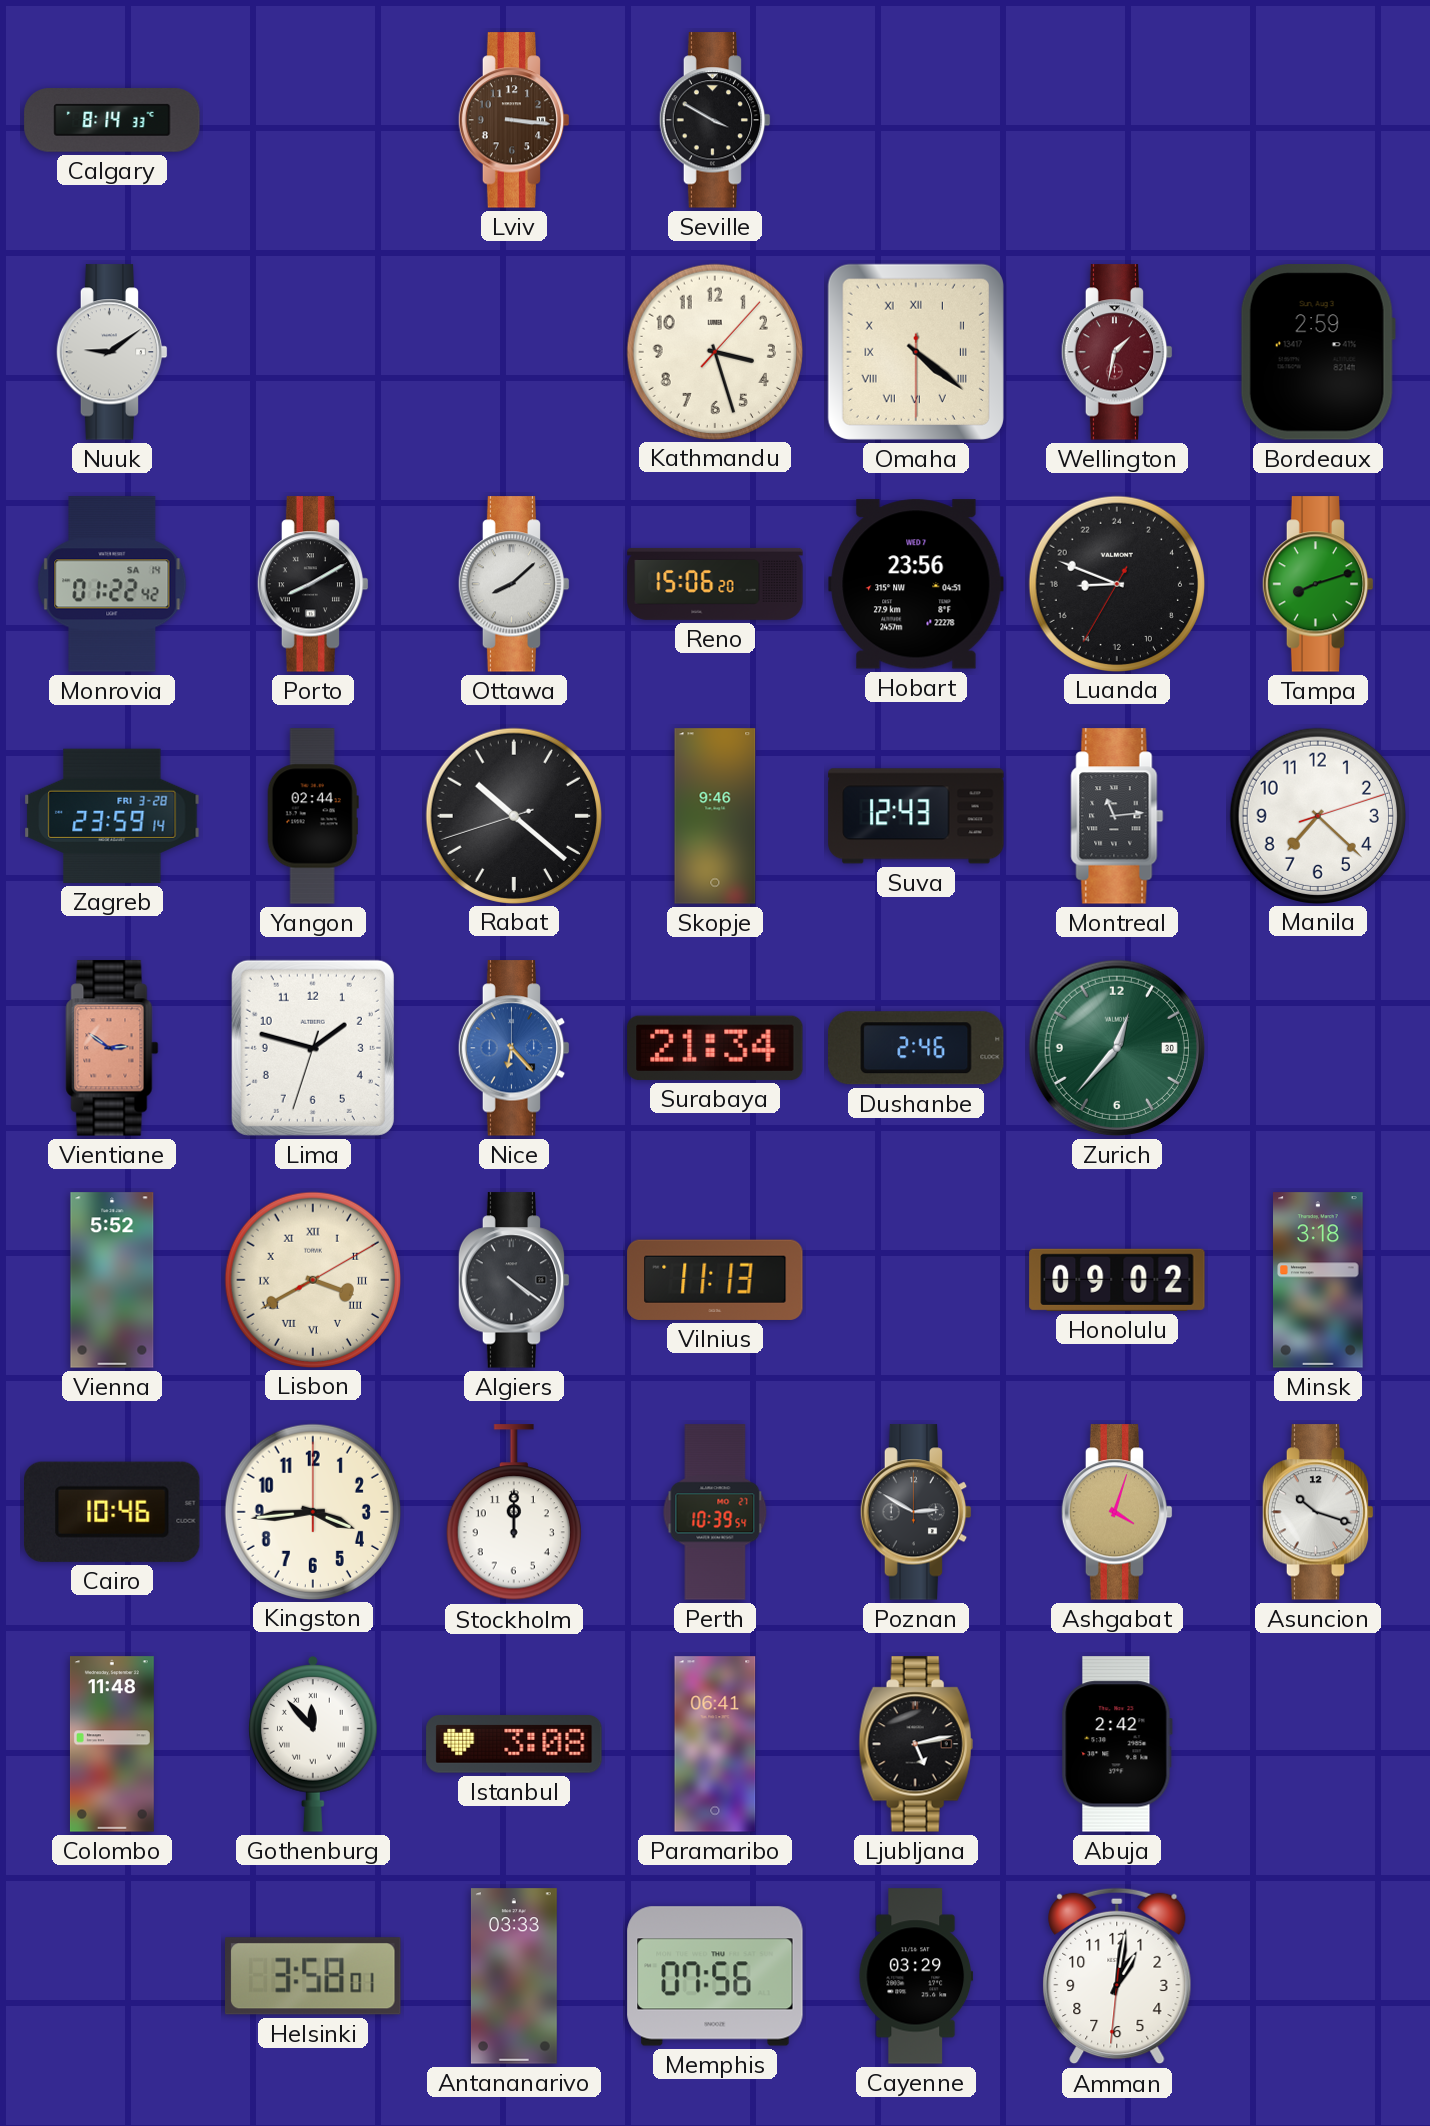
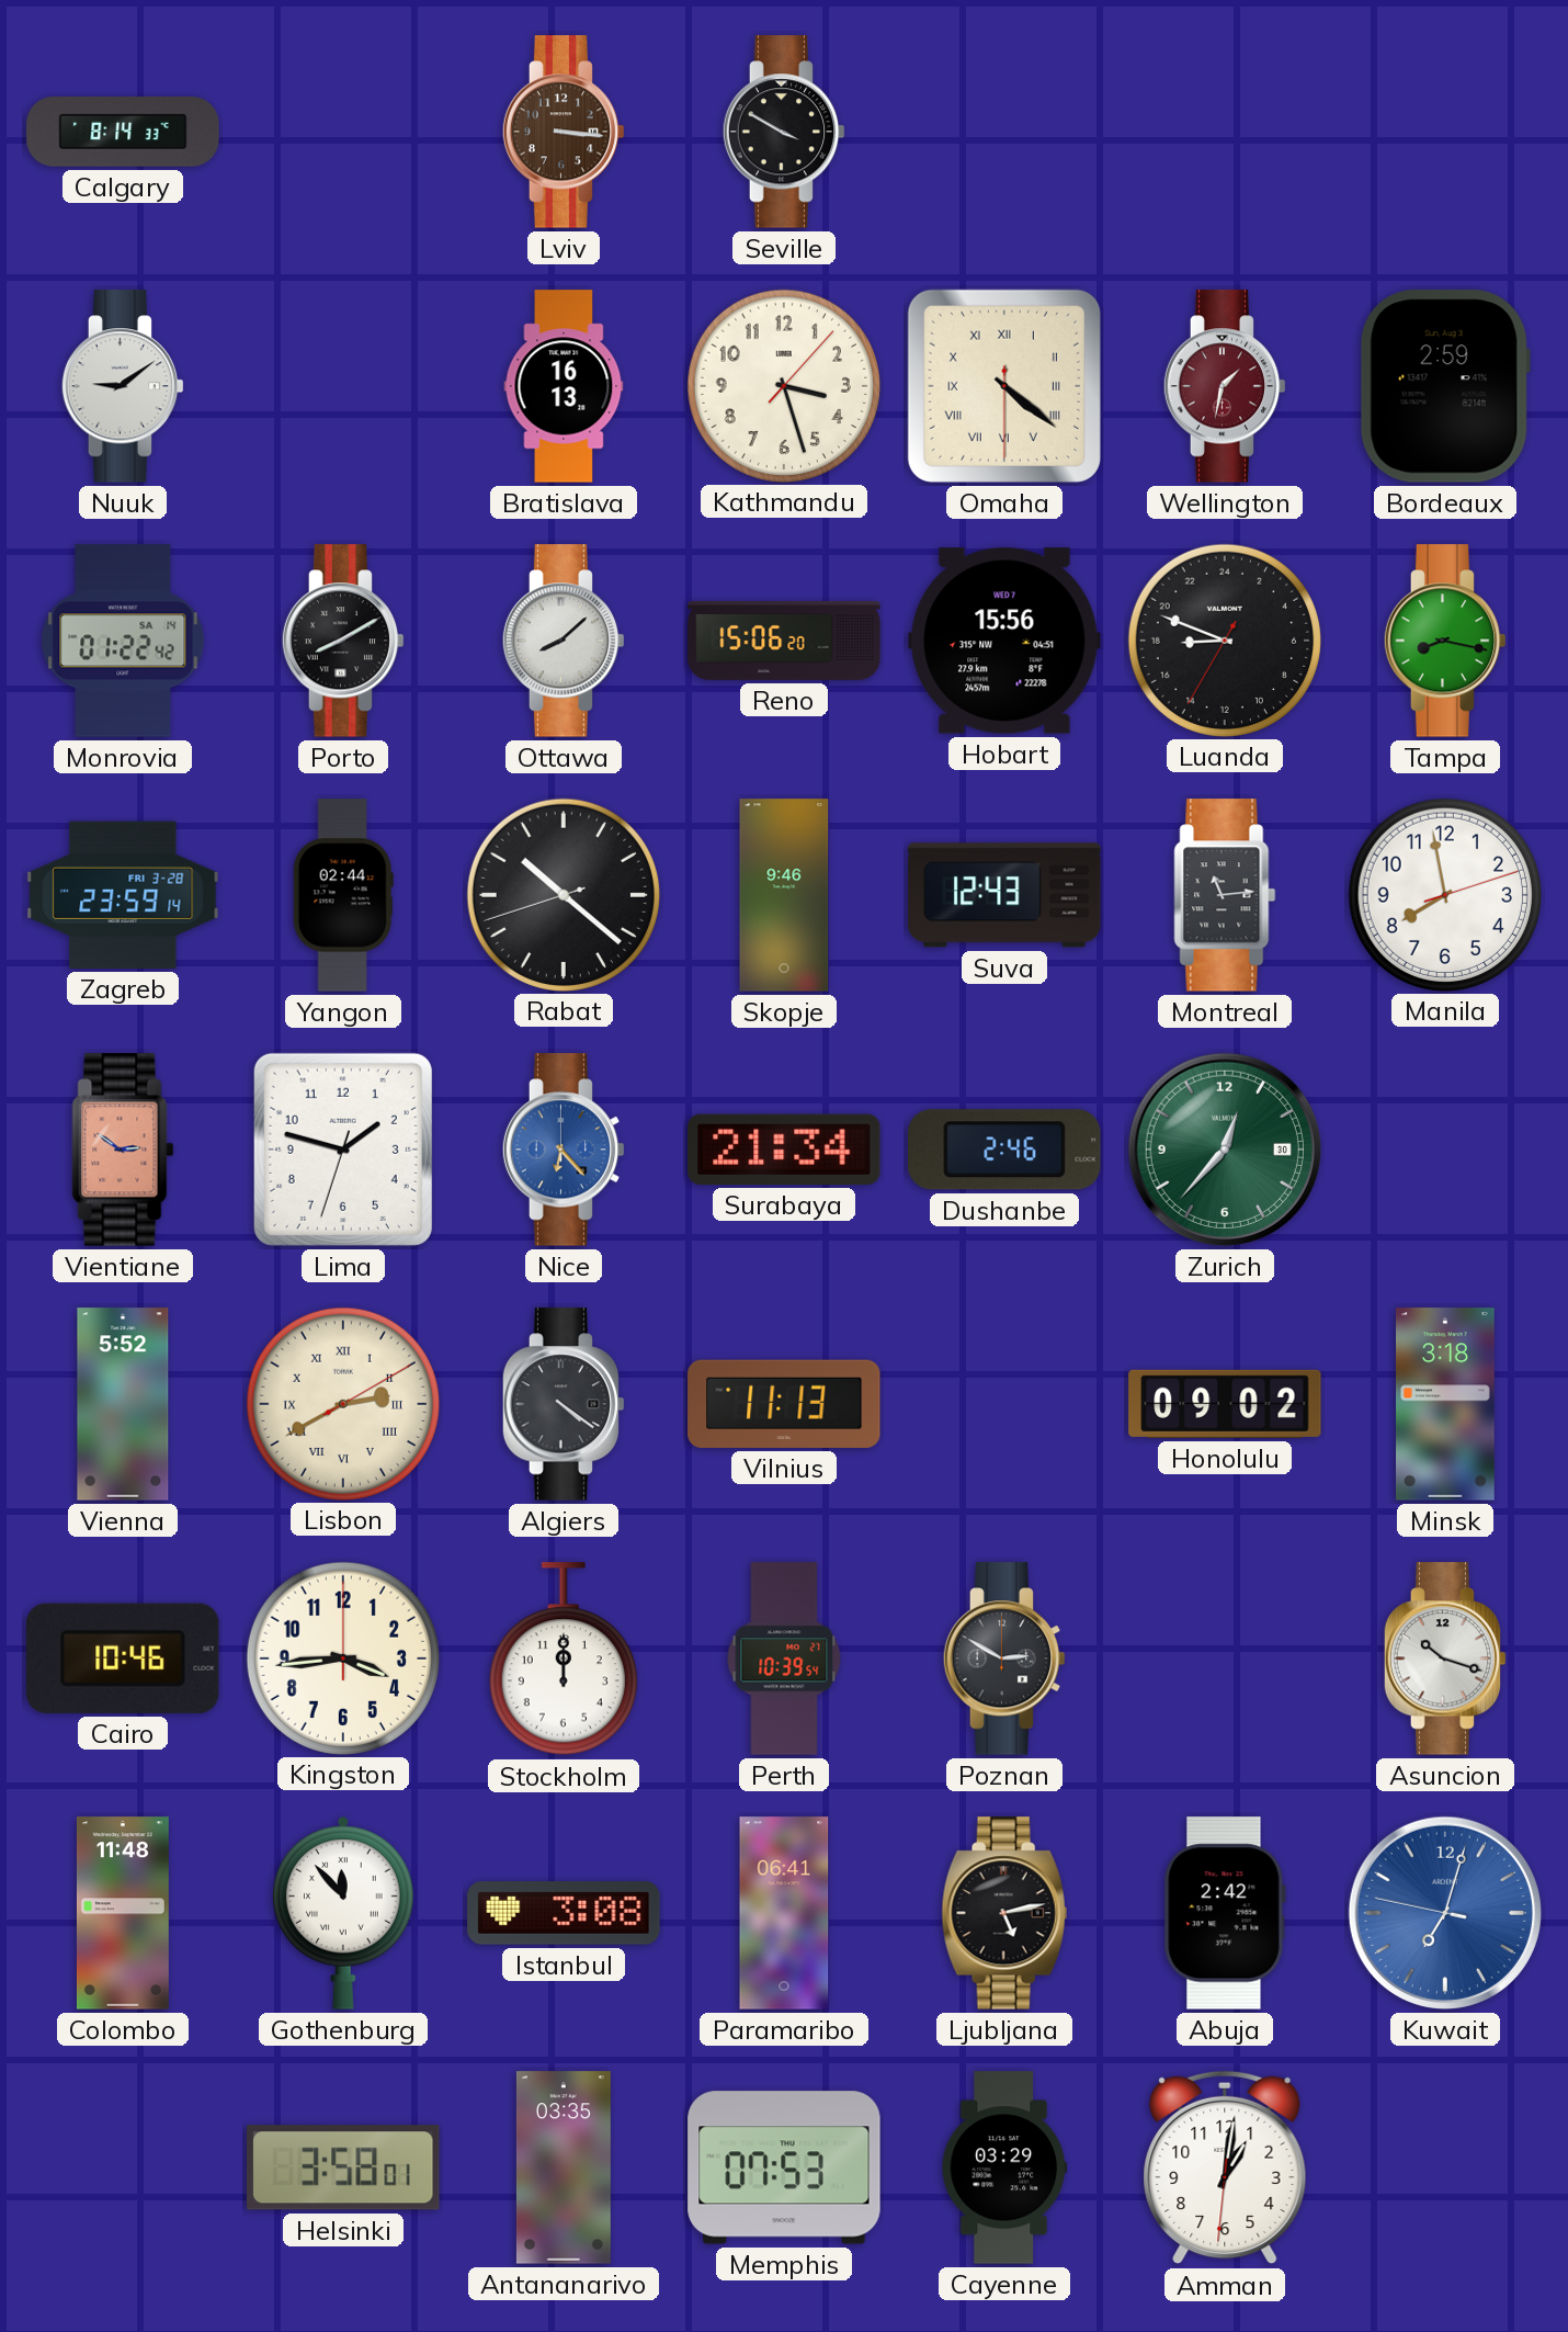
Bratislava: none -> 16:13
Hobart: 23:56 -> 15:56
Tampa: 8:12 -> 8:17
Manila: 7:22 -> 7:58
Lisbon: 3:40 -> 2:40
Ashgabat: 4:03 -> none
Kuwait: none -> 7:02
Antananarivo: 03:33 -> 03:35
Memphis: 07:56 -> 07:53
